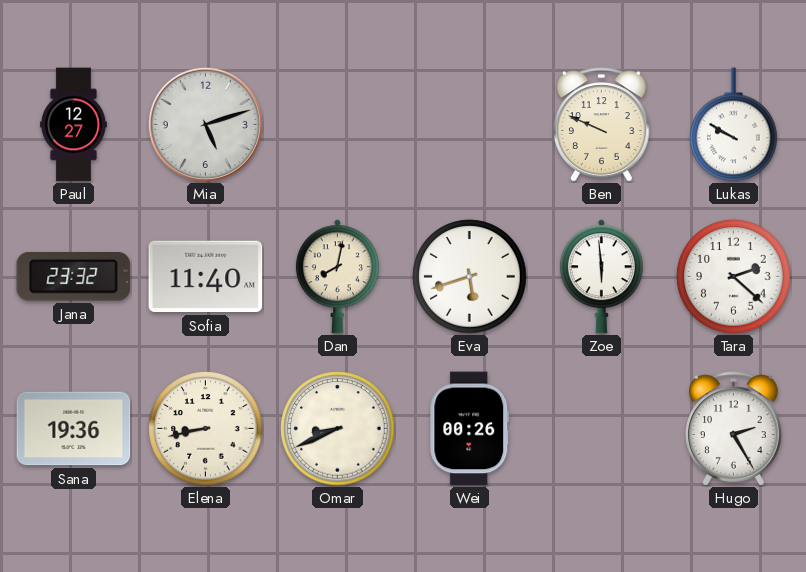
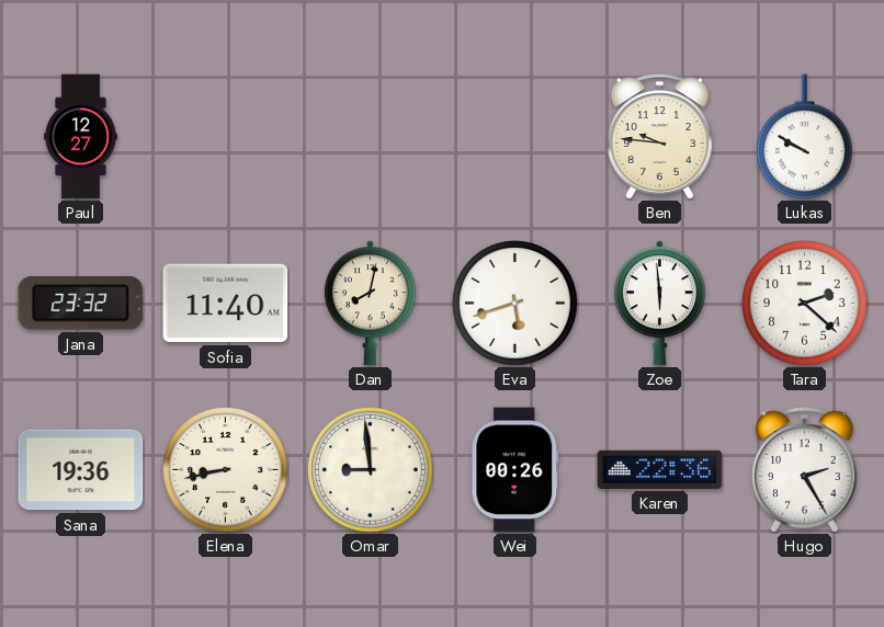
Mia: 5:12 -> none
Ben: 9:49 -> 9:46
Omar: 8:41 -> 8:59
Karen: none -> 22:36
